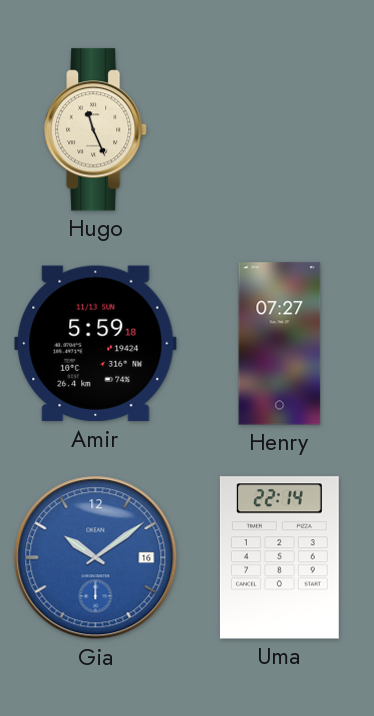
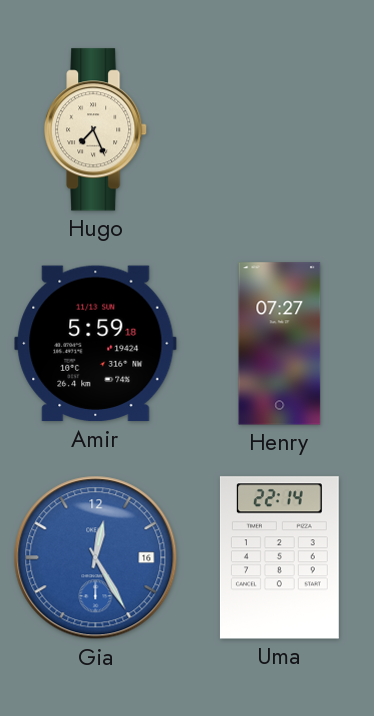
Hugo: 11:26 -> 7:26
Gia: 10:09 -> 12:25
